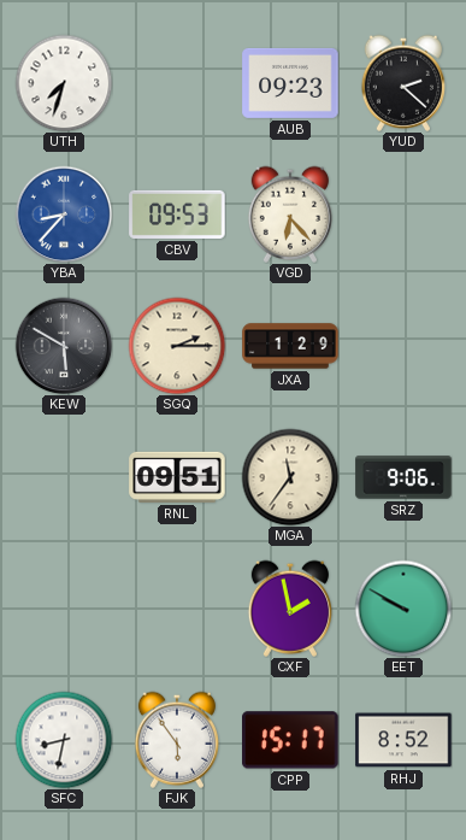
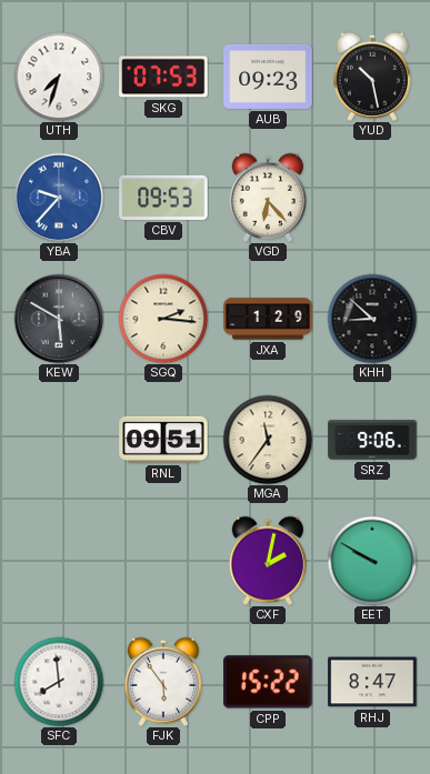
SKG: none -> 07:53
YUD: 2:22 -> 10:28
YBA: 8:37 -> 9:37
SGQ: 2:15 -> 2:16
KHH: none -> 8:52
CXF: 1:58 -> 2:02
SFC: 8:32 -> 7:59
CPP: 15:17 -> 15:22
RHJ: 8:52 -> 8:47
